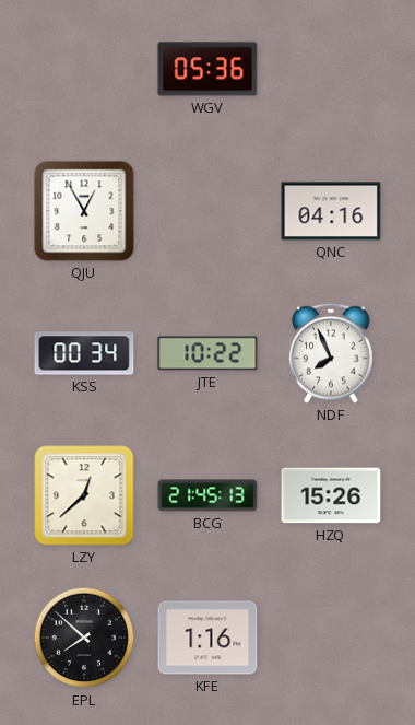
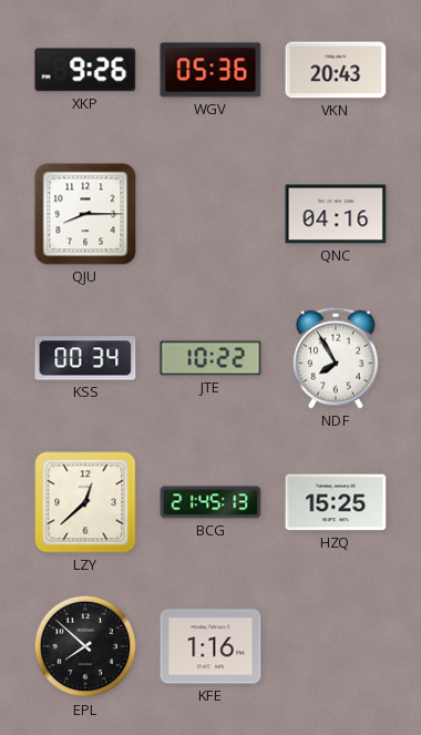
XKP: none -> 9:26
VKN: none -> 20:43
QJU: 12:55 -> 8:15
NDF: 7:56 -> 7:55
HZQ: 15:26 -> 15:25
